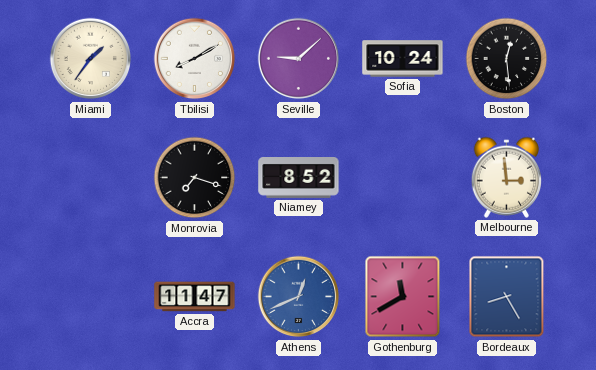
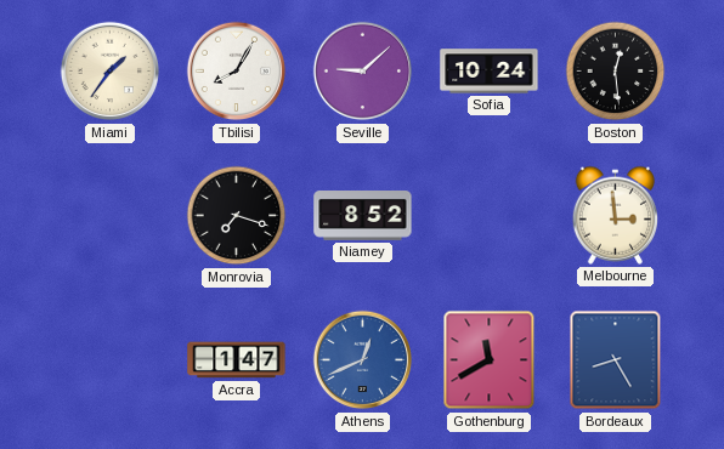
Tbilisi: 8:10 -> 8:05
Accra: 11:47 -> 1:47
